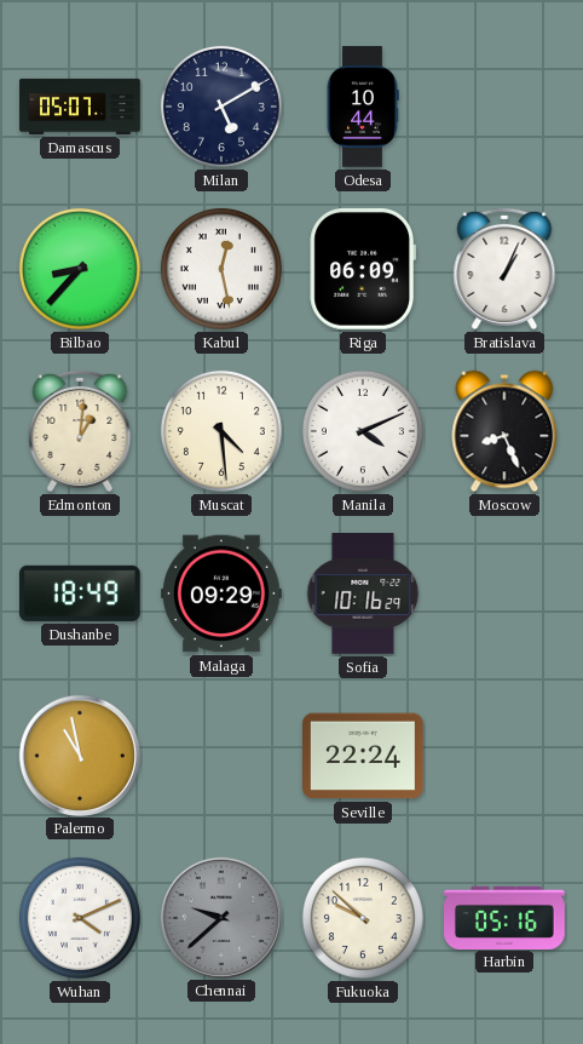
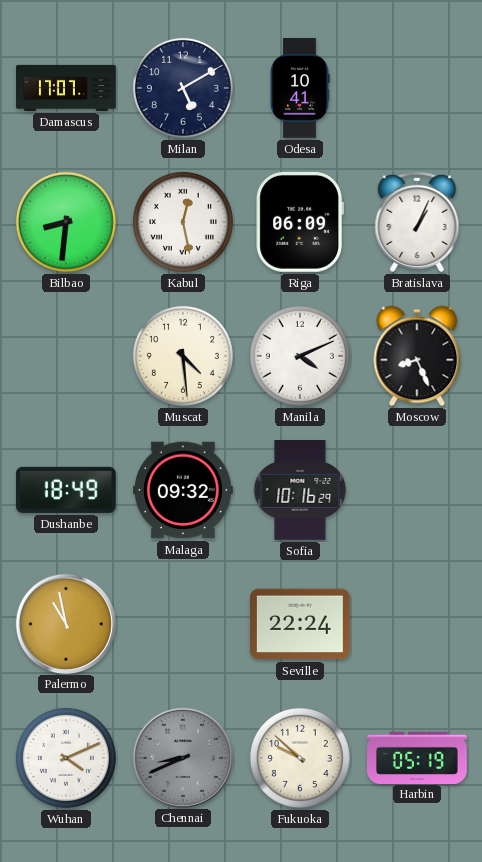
Damascus: 05:07 -> 17:07
Odesa: 10:44 -> 10:41
Bilbao: 8:37 -> 8:31
Edmonton: 1:01 -> none
Malaga: 09:29 -> 09:32
Chennai: 9:38 -> 8:41
Harbin: 05:16 -> 05:19
